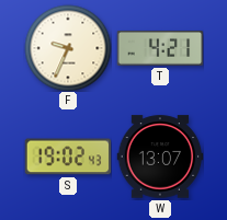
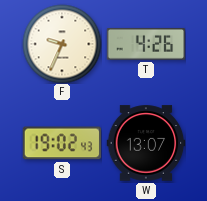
T: 4:21 -> 4:26
